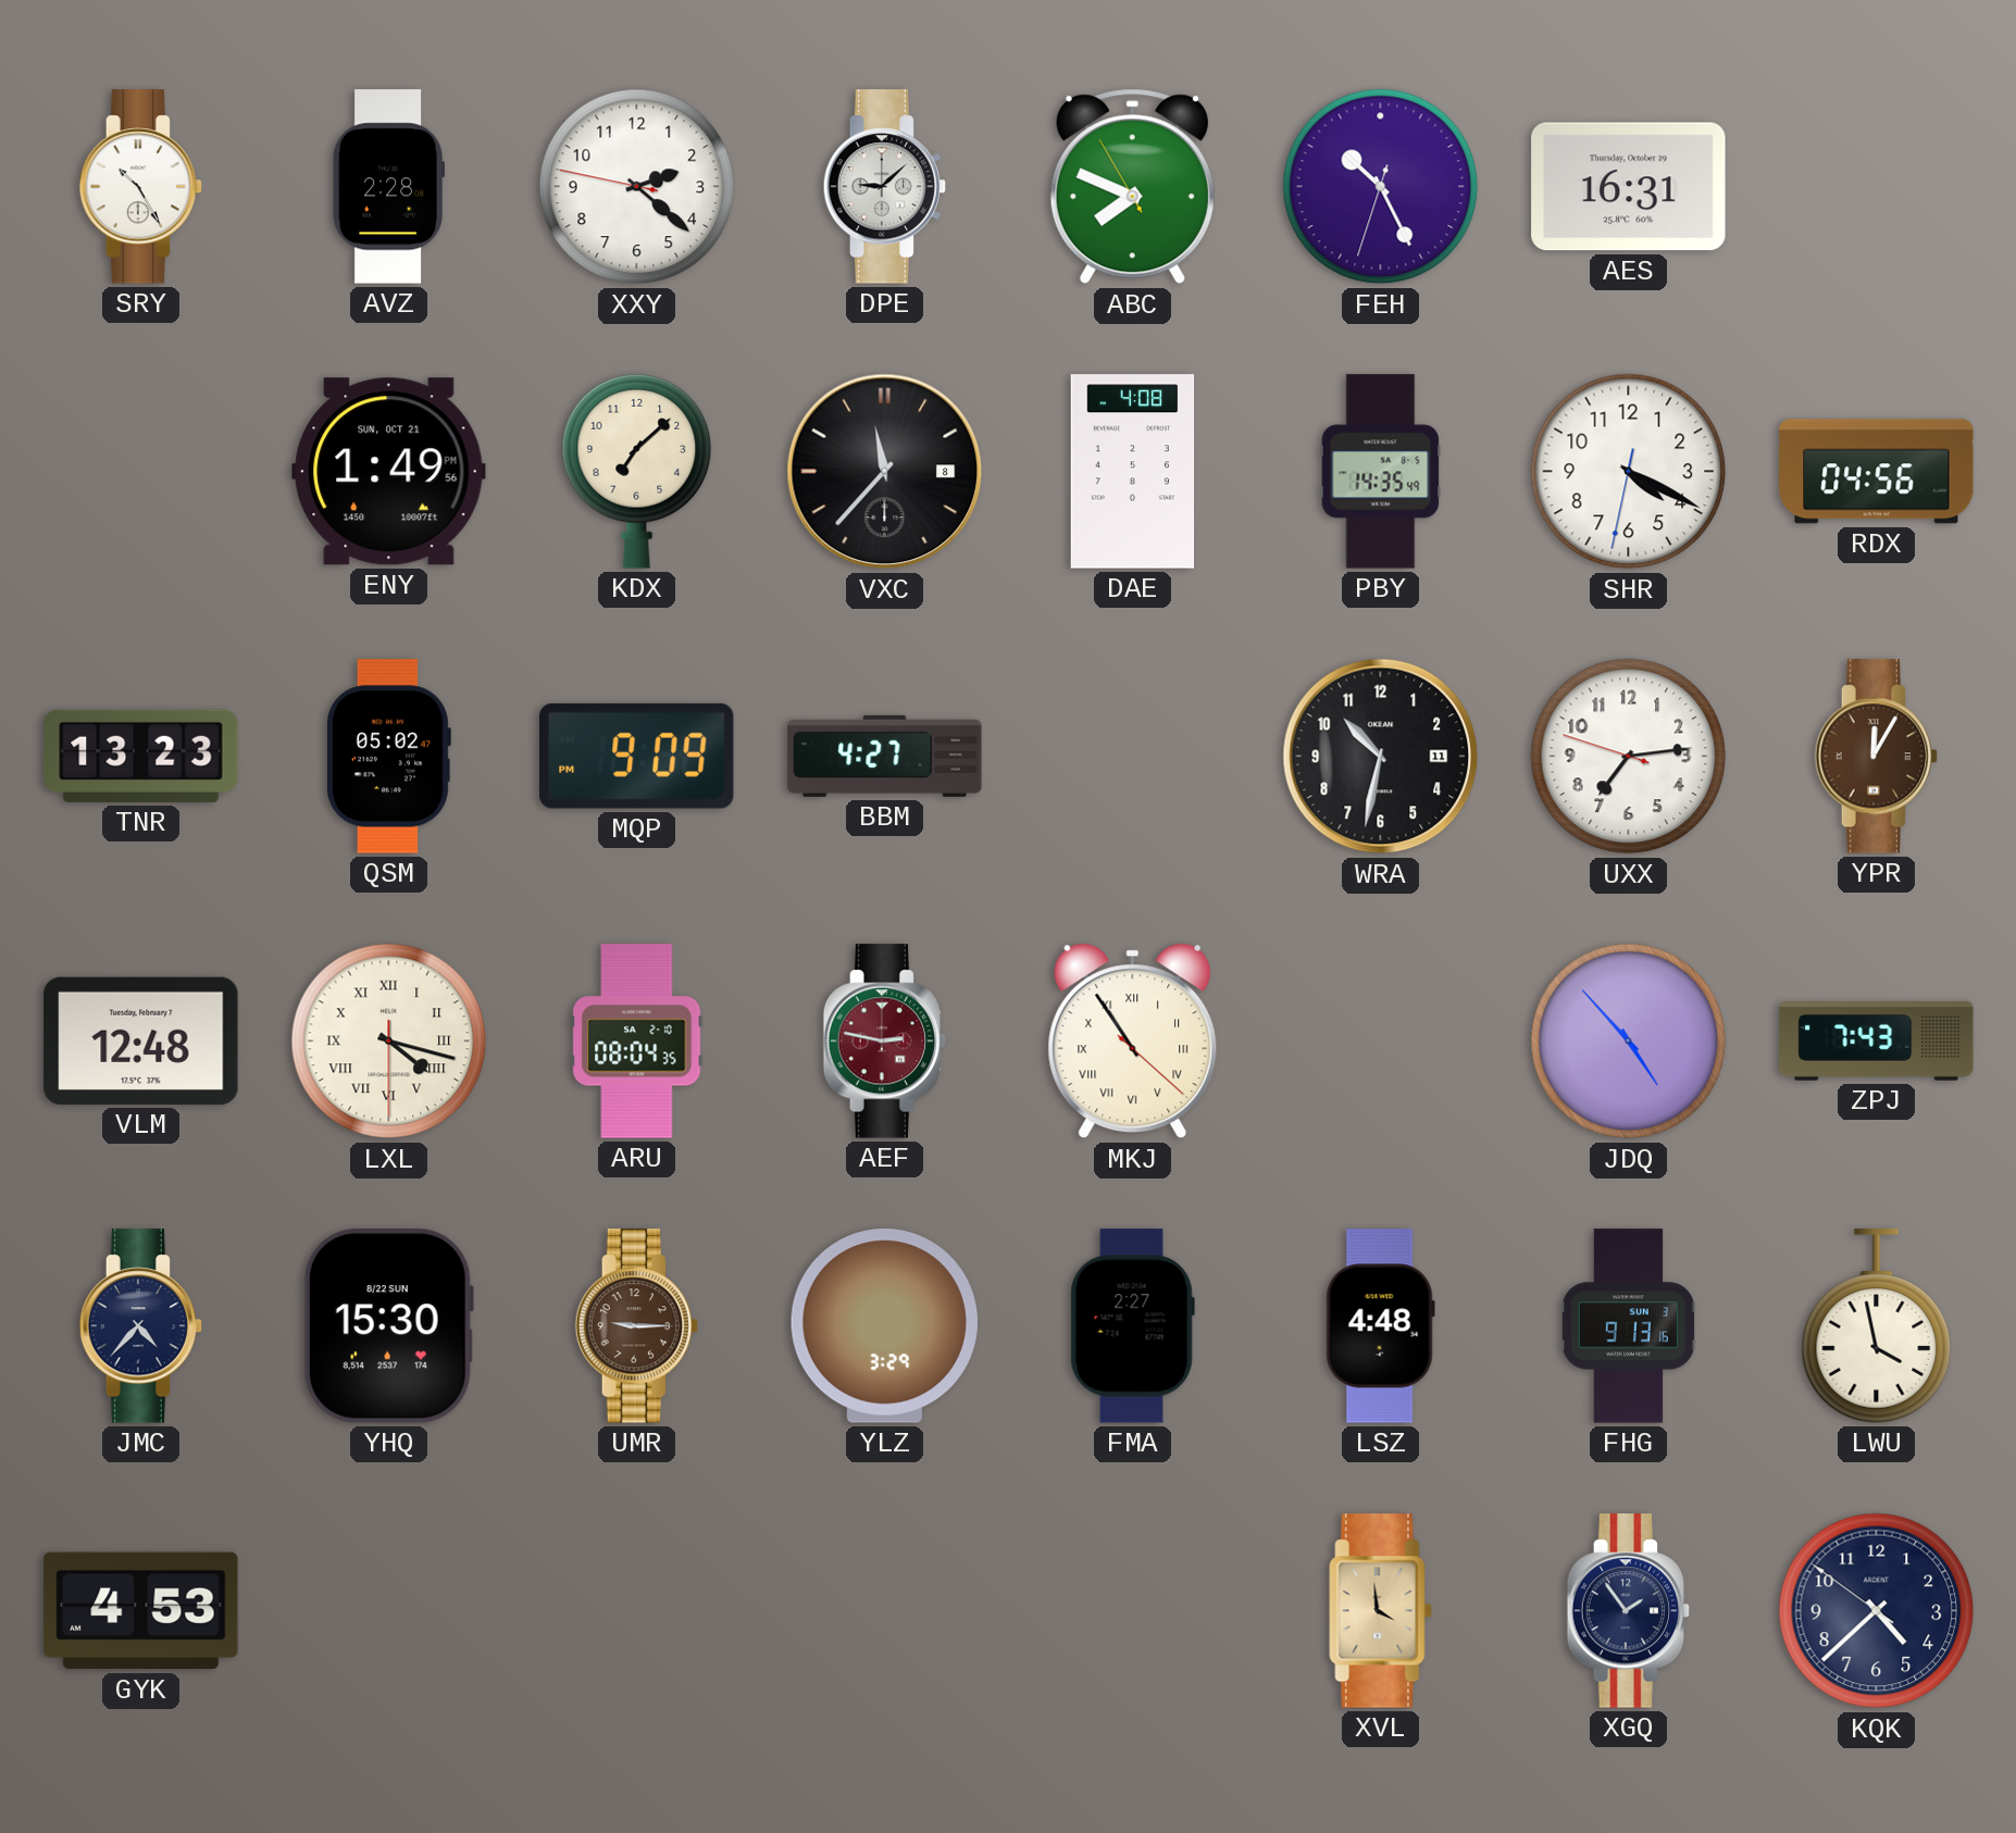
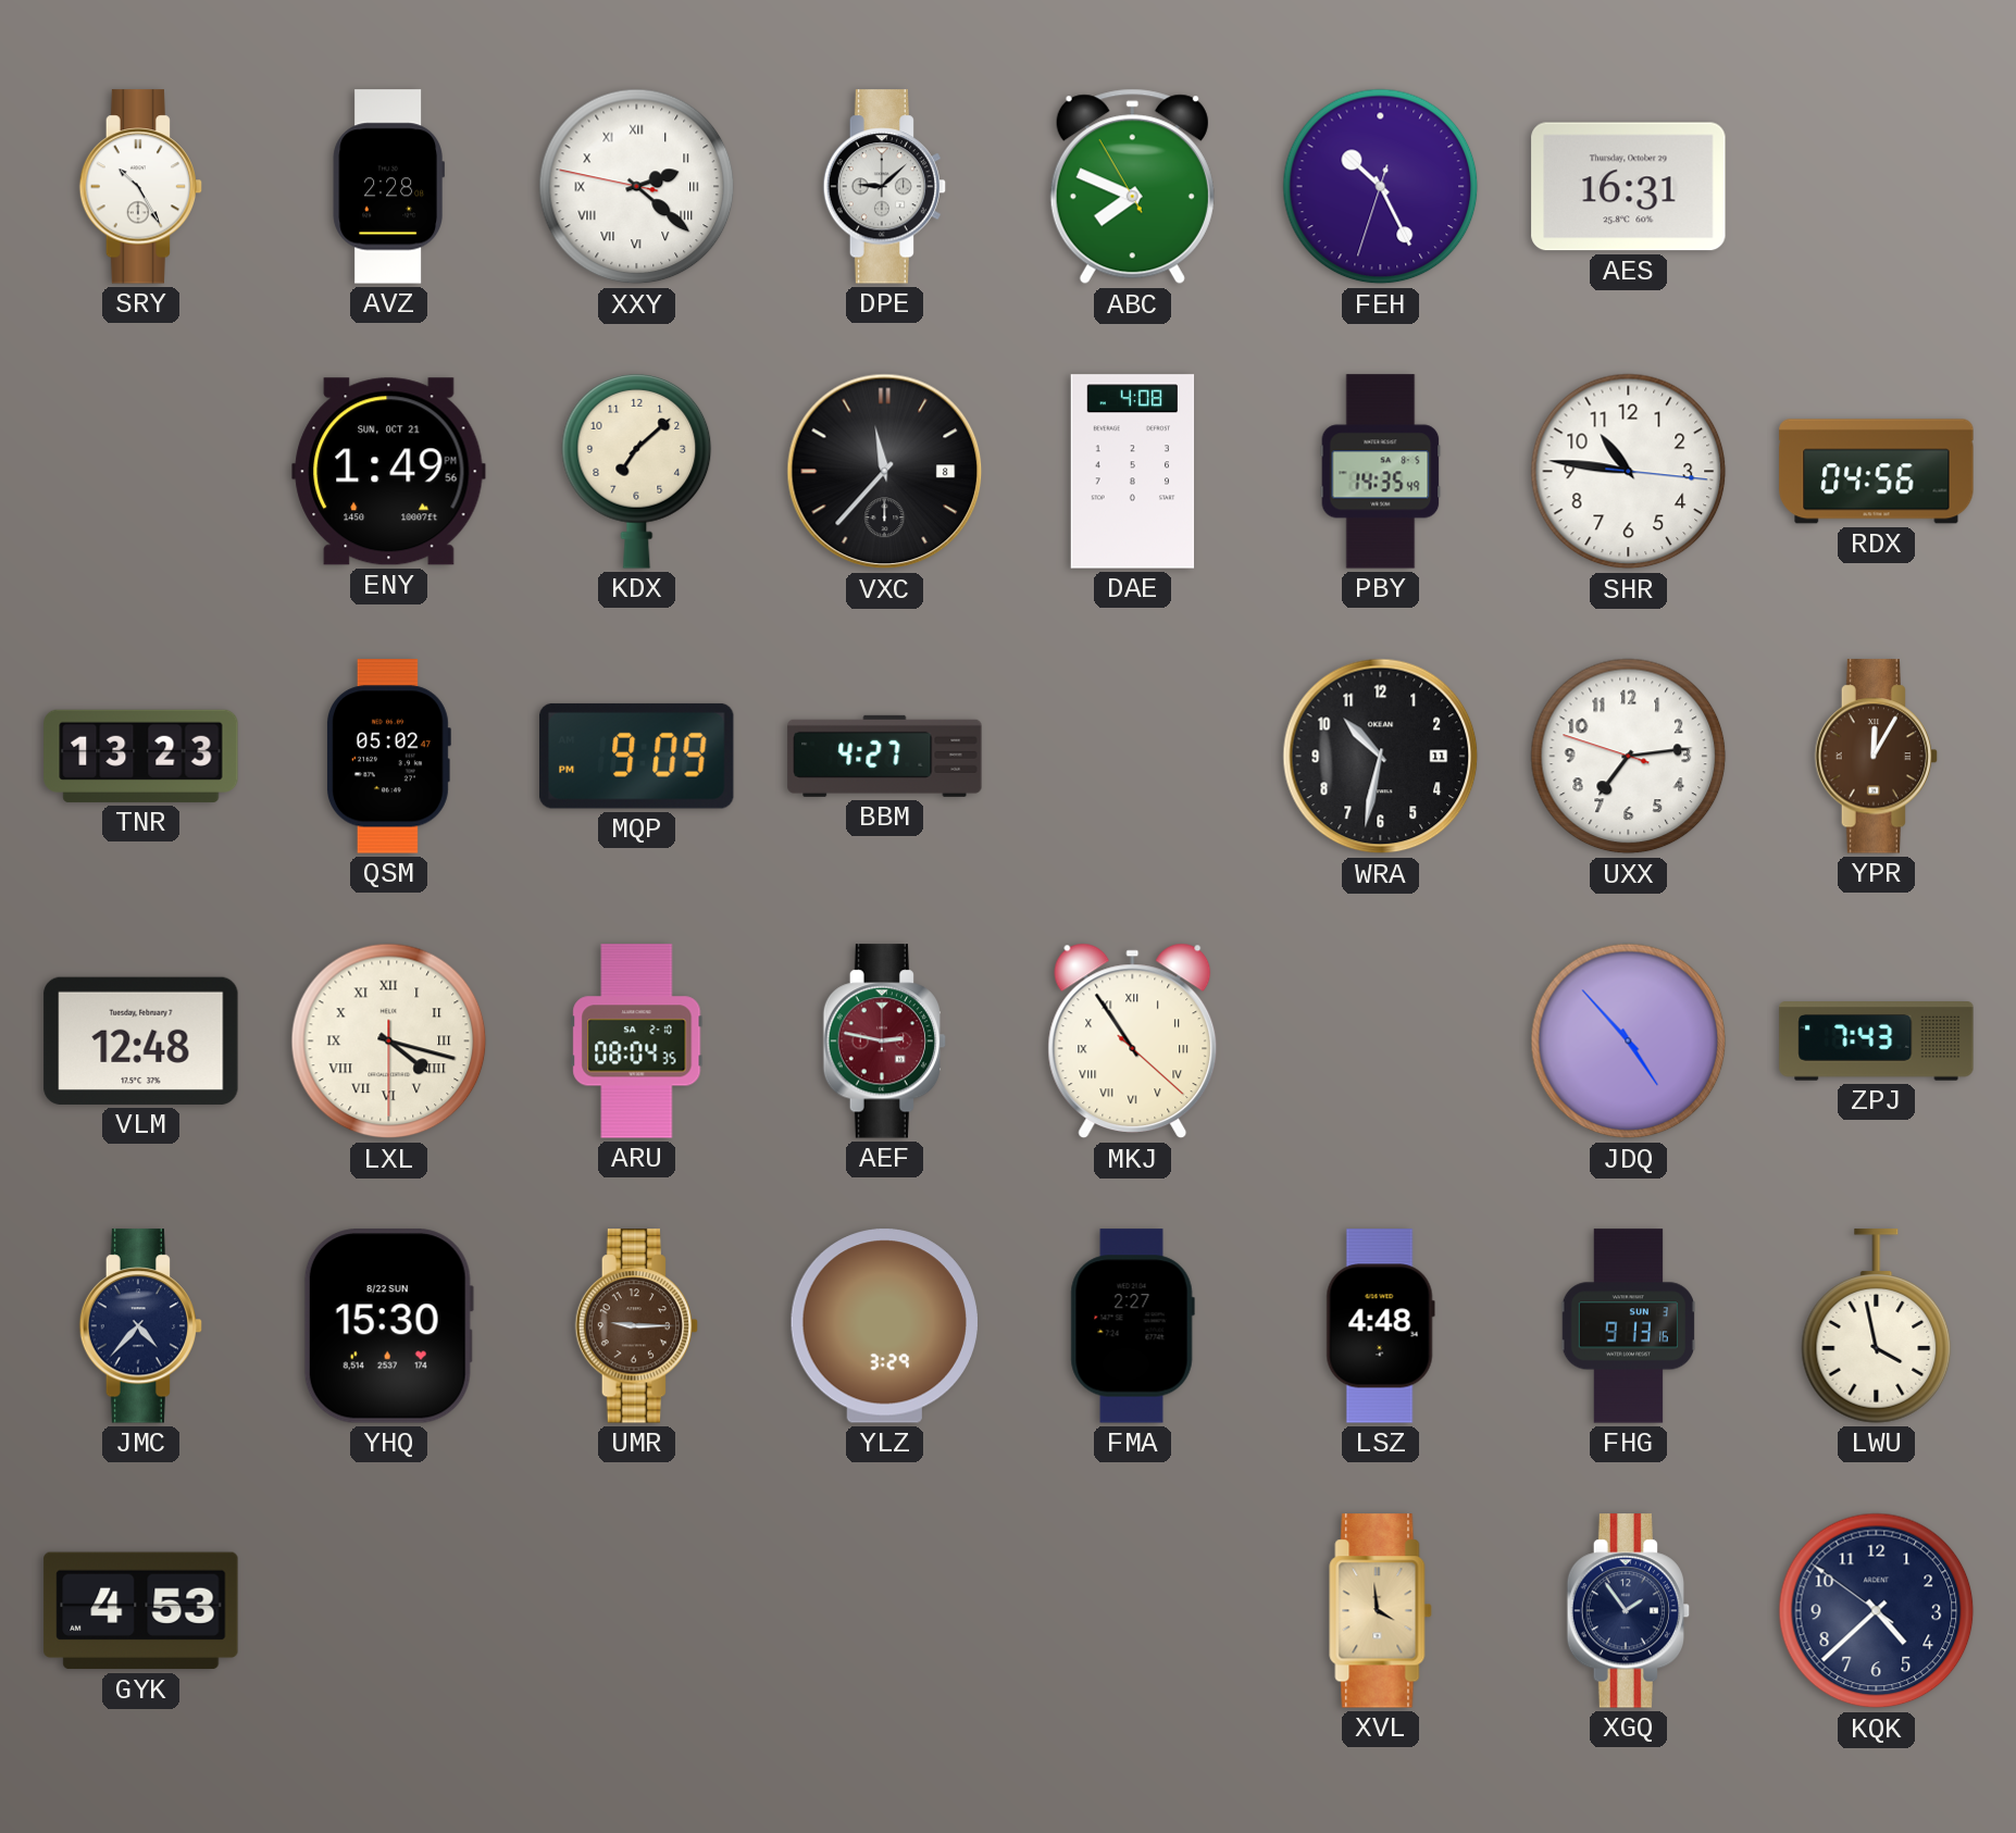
XXY numerals: Arabic -> Roman
SHR: 4:19 -> 10:46
